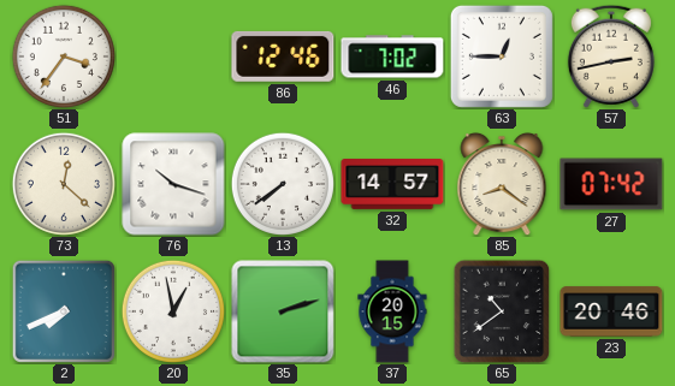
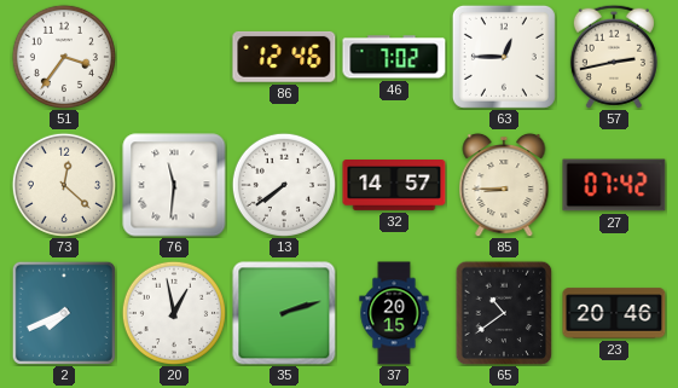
76: 10:18 -> 11:31
85: 8:21 -> 8:45
